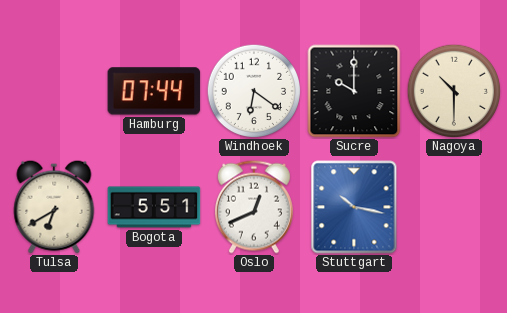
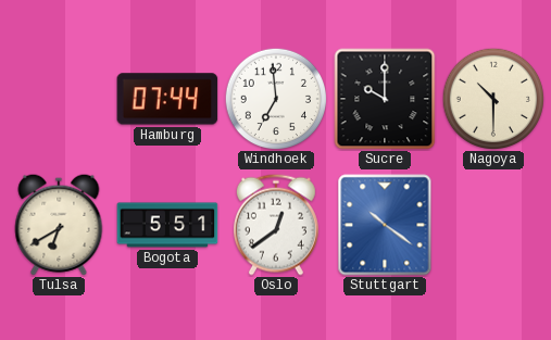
Windhoek: 6:21 -> 6:59
Oslo: 12:41 -> 12:39
Stuttgart: 10:17 -> 10:21
